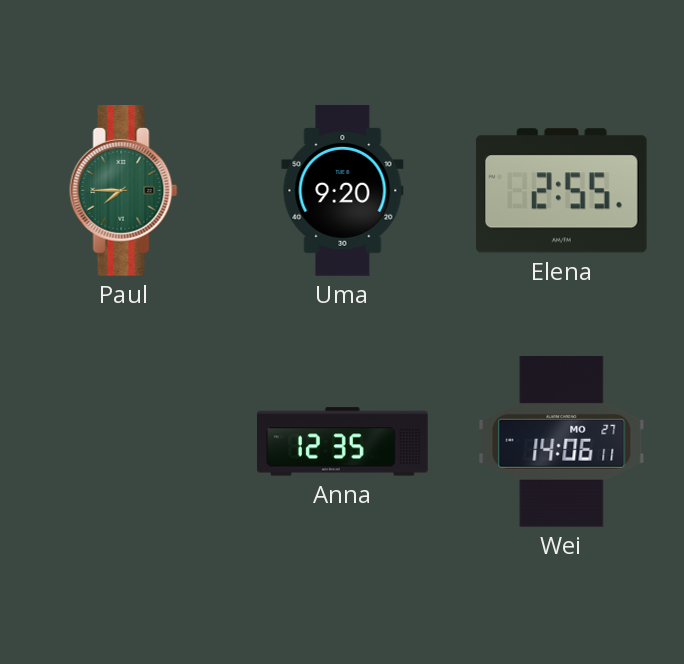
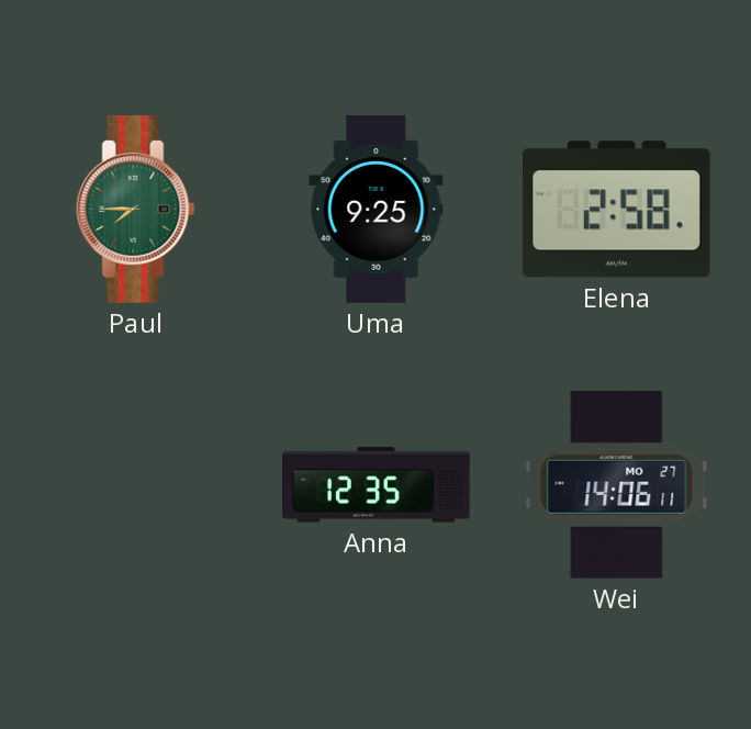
Uma: 9:20 -> 9:25
Elena: 2:55 -> 2:58
